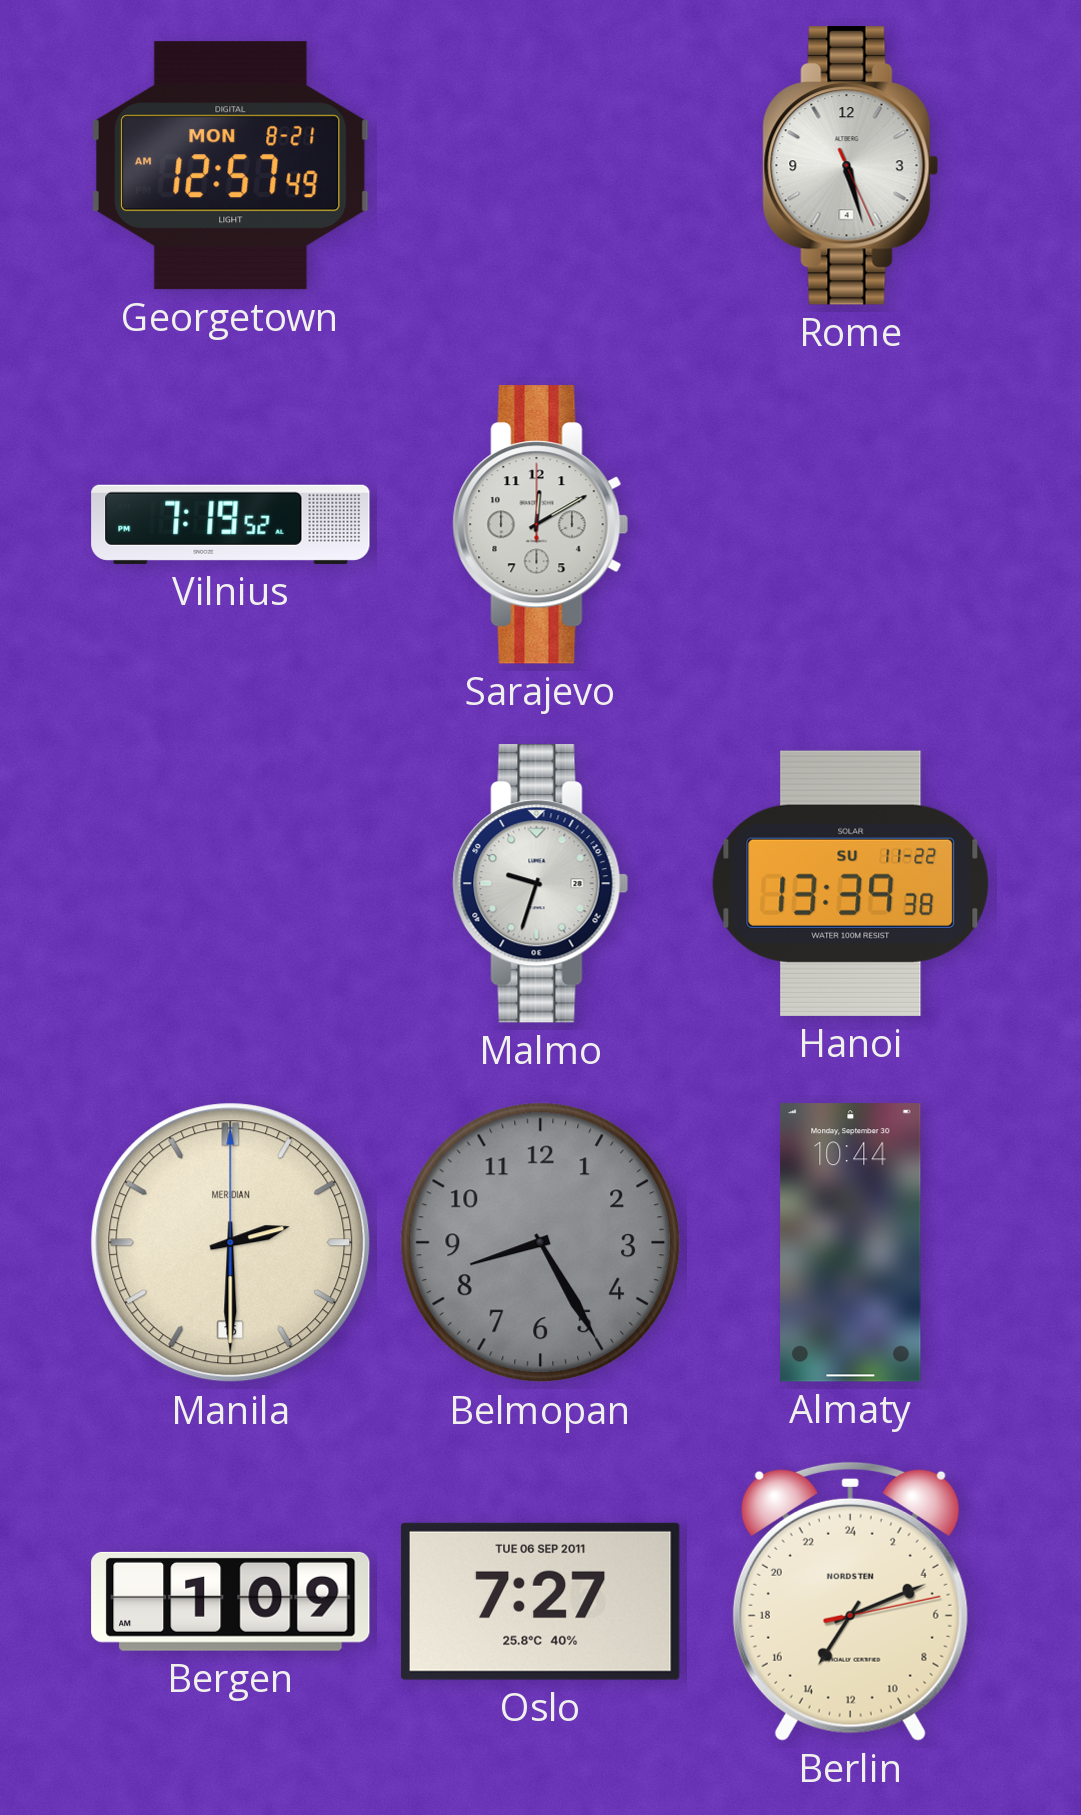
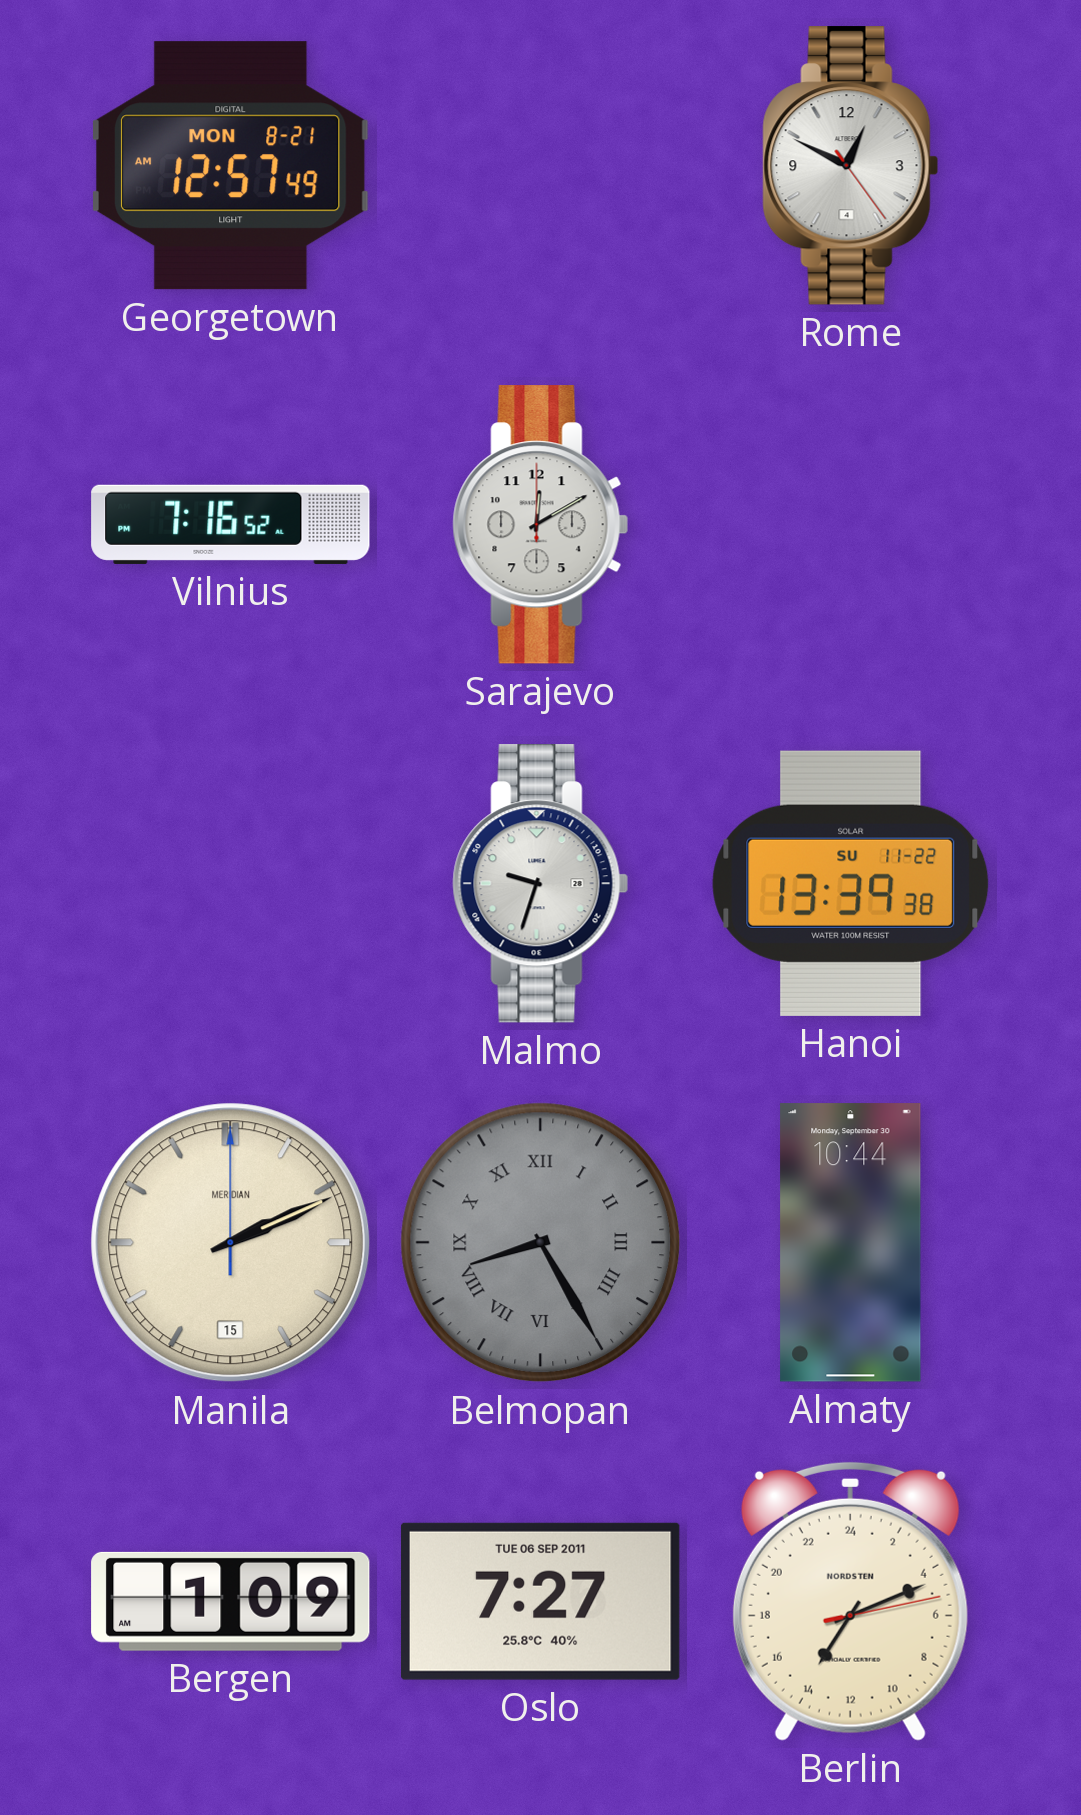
Rome: 5:27 -> 12:49
Vilnius: 7:19 -> 7:16
Manila: 2:30 -> 2:11
Belmopan numerals: Arabic -> Roman
